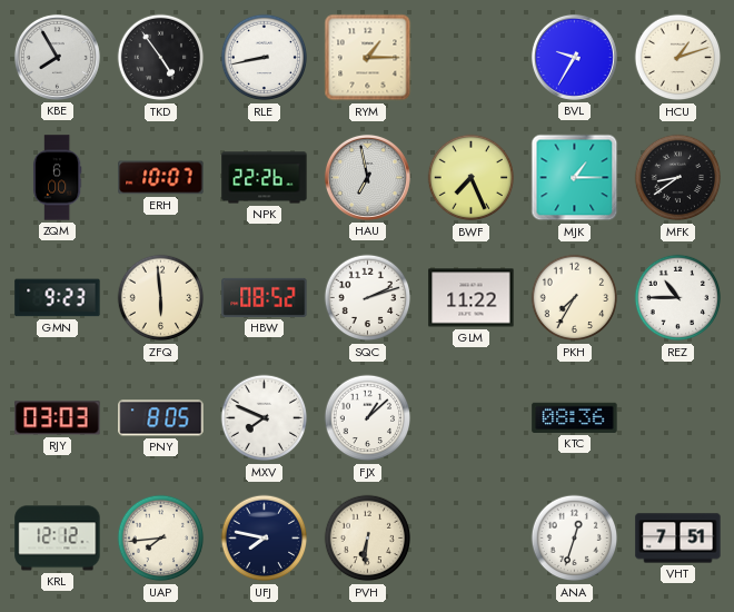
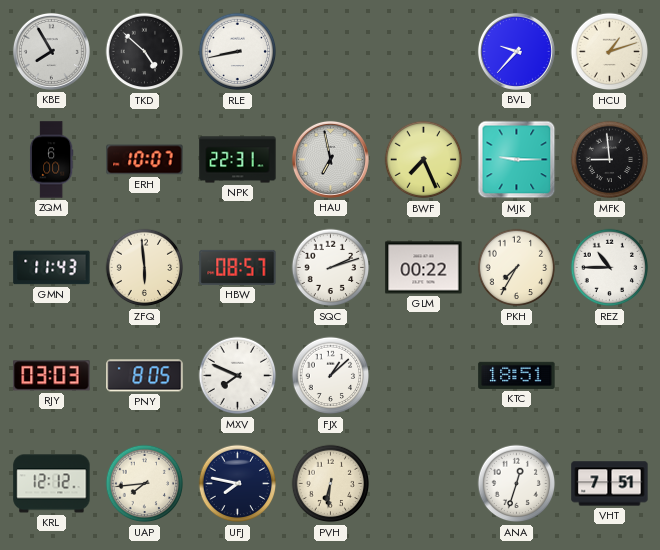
TKD: 4:54 -> 4:52
RYM: 1:15 -> none
BVL: 9:35 -> 9:37
NPK: 22:26 -> 22:31
MJK: 1:15 -> 9:15
MFK: 8:39 -> 8:59
GMN: 9:23 -> 11:43
HBW: 08:52 -> 08:57
GLM: 11:22 -> 00:22
KTC: 08:36 -> 18:51
